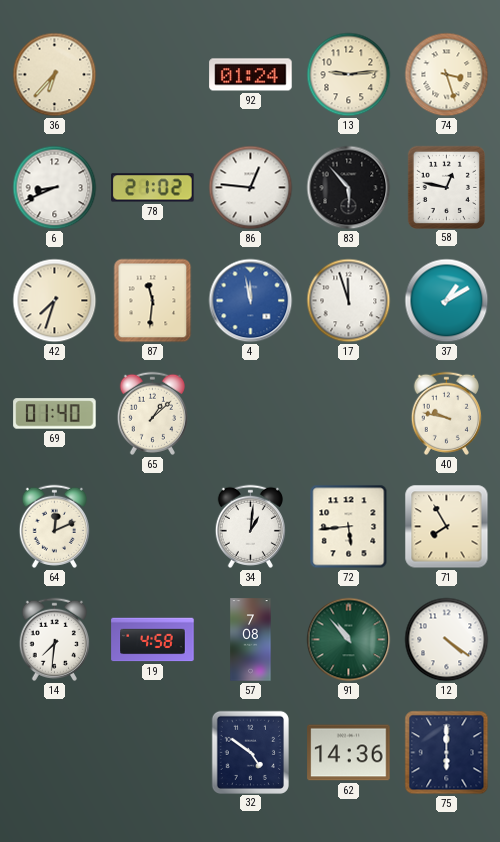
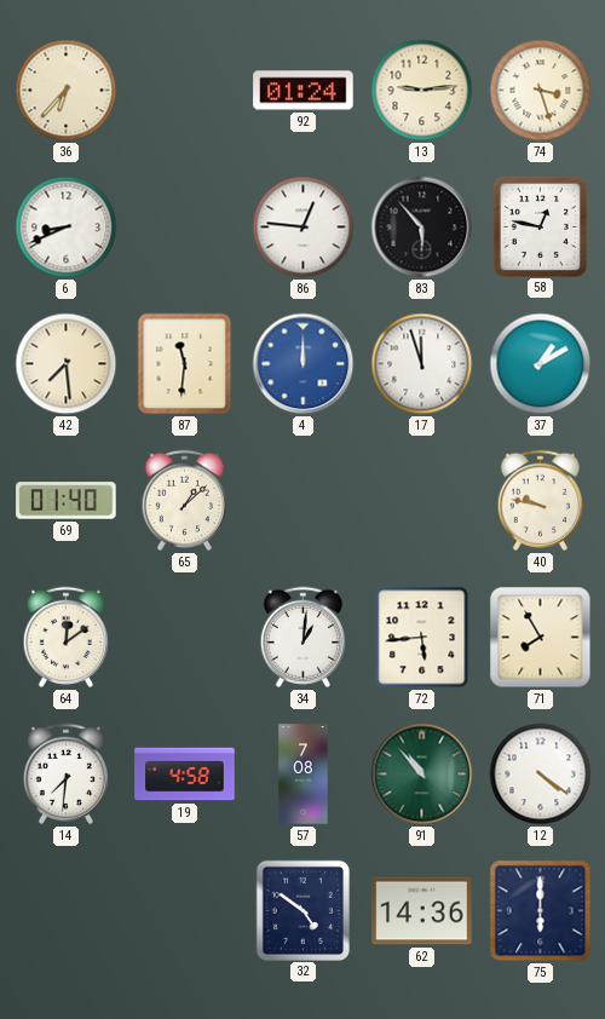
78: 21:02 -> none
42: 7:33 -> 7:29
4: 11:58 -> 12:00
64: 12:11 -> 12:09
